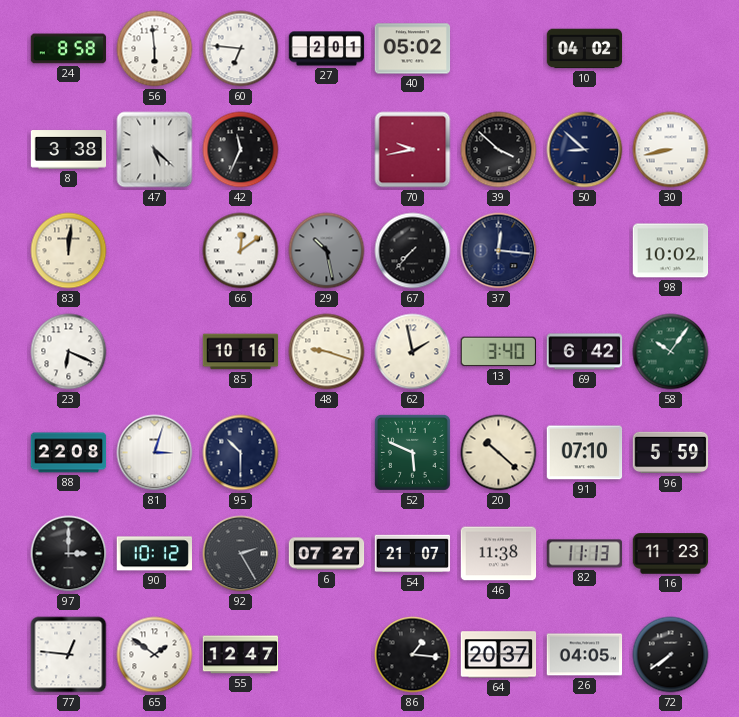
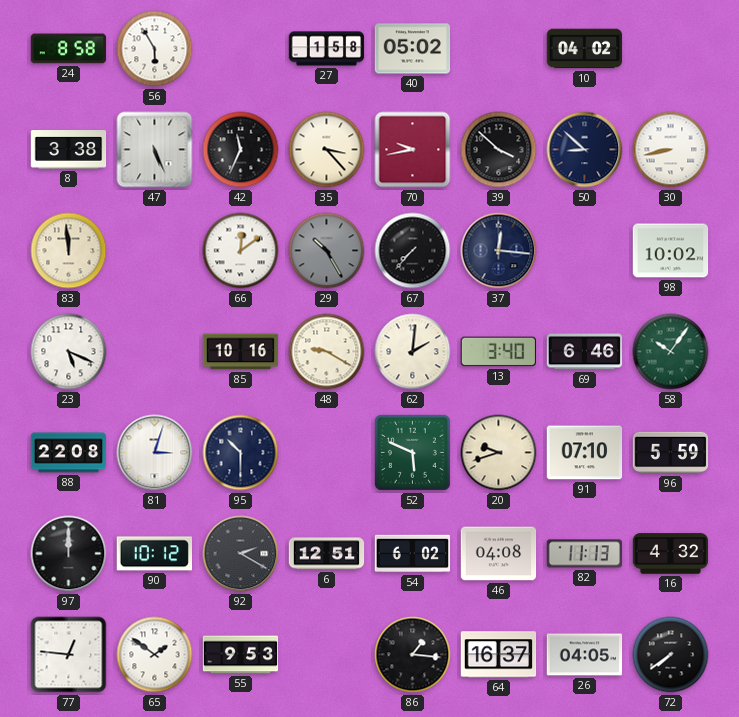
56: 5:59 -> 5:55
60: 6:46 -> none
27: 2:01 -> 1:58
47: 5:22 -> 5:26
35: none -> 3:23
83: 12:01 -> 11:59
29: 10:28 -> 10:25
23: 6:19 -> 5:19
48: 9:18 -> 9:20
62: 1:58 -> 2:01
69: 6:42 -> 6:46
20: 10:22 -> 9:42
97: 3:00 -> 12:00
92: 2:25 -> 2:20
6: 07:27 -> 12:51
54: 21:07 -> 6:02
46: 11:38 -> 04:08
16: 11:23 -> 4:32
55: 12:47 -> 9:53
64: 20:37 -> 16:37
